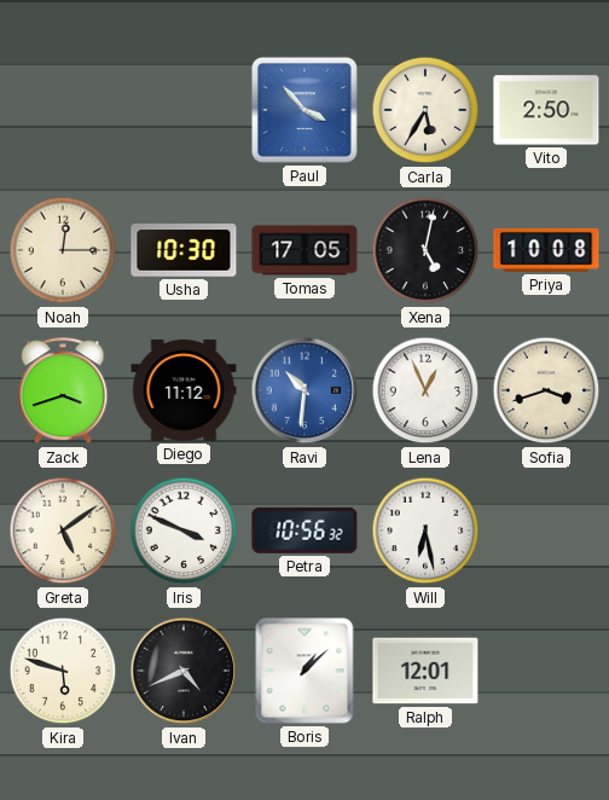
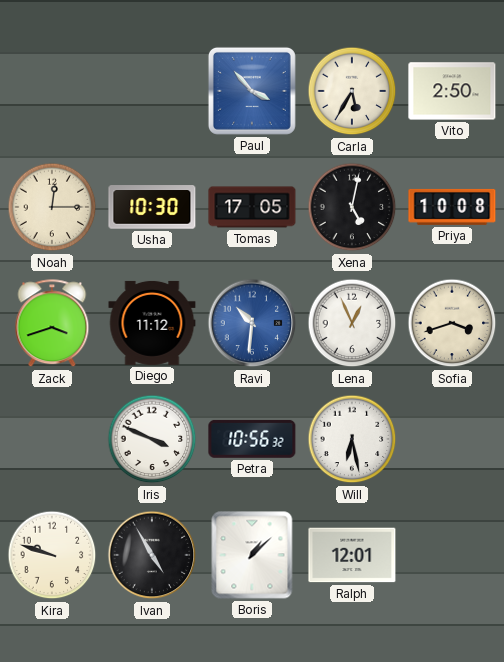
Greta: 5:09 -> none
Kira: 5:48 -> 9:48
Ivan: 4:41 -> 4:55
